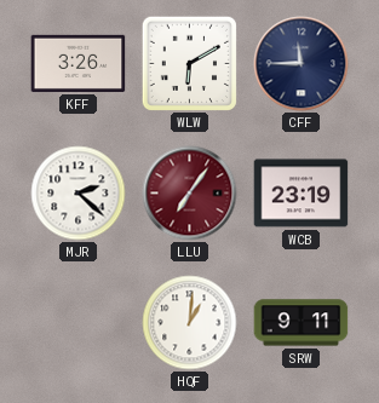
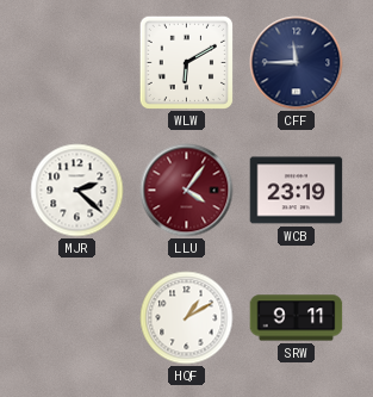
KFF: 3:26 -> none
LLU: 7:06 -> 4:06
HQF: 1:01 -> 1:10
